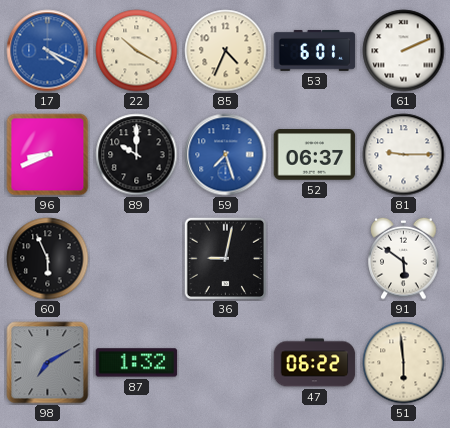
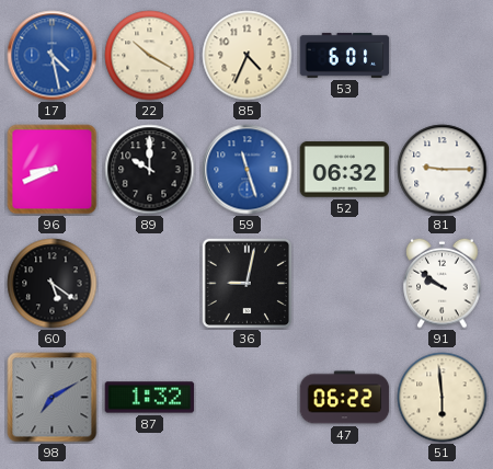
17: 4:19 -> 4:28
61: 2:11 -> none
59: 7:27 -> 11:27
52: 06:37 -> 06:32
60: 5:56 -> 5:21
91: 5:51 -> 9:51
